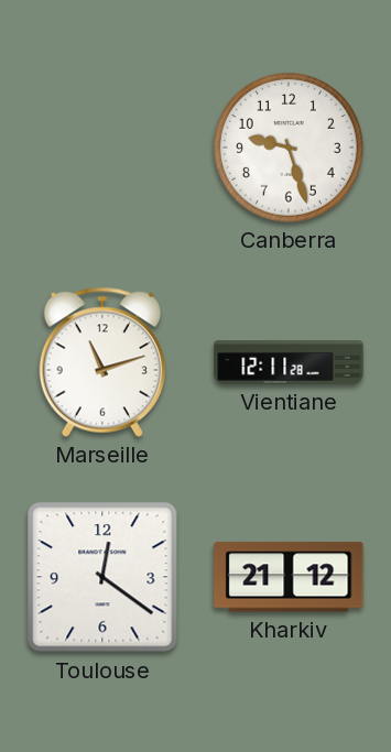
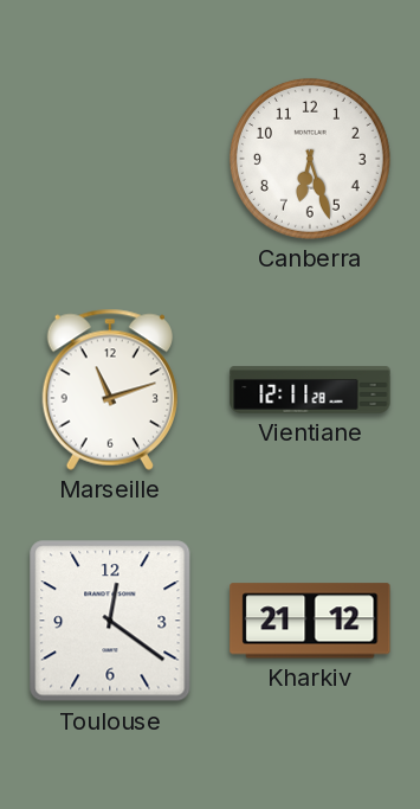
Canberra: 9:27 -> 6:27
